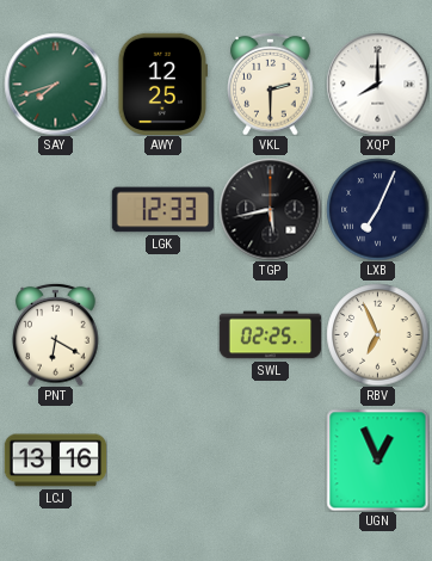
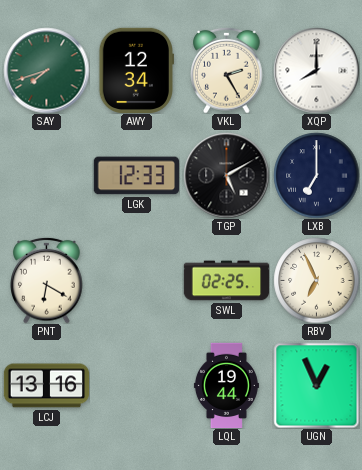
AWY: 12:25 -> 12:34
VKL: 2:30 -> 2:25
TGP: 5:43 -> 5:10
LXB: 7:04 -> 7:00
LQL: none -> 19:44
